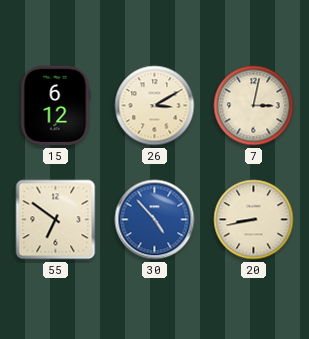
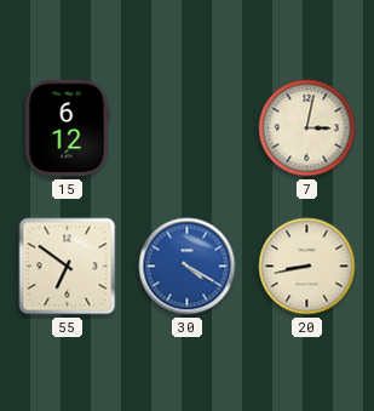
26: 3:10 -> none
30: 4:53 -> 4:20
